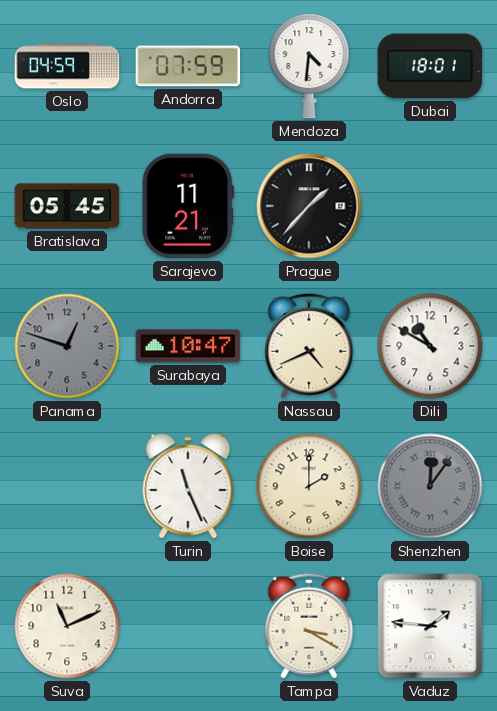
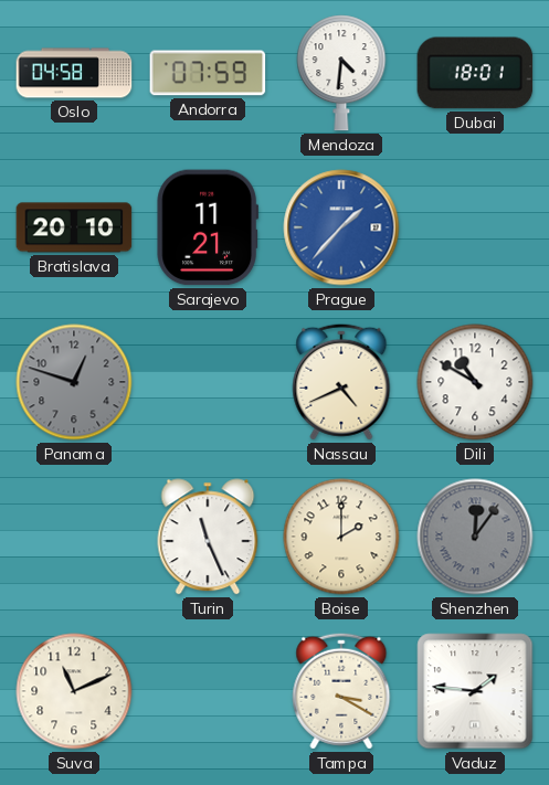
Oslo: 04:59 -> 04:58
Bratislava: 05:45 -> 20:10
Prague dial: black -> blue
Surabaya: 10:47 -> none
